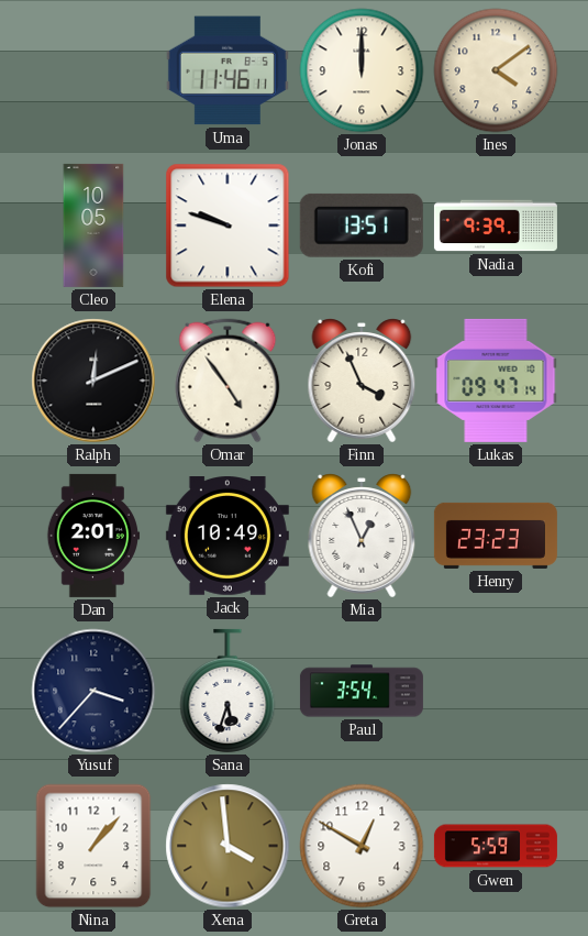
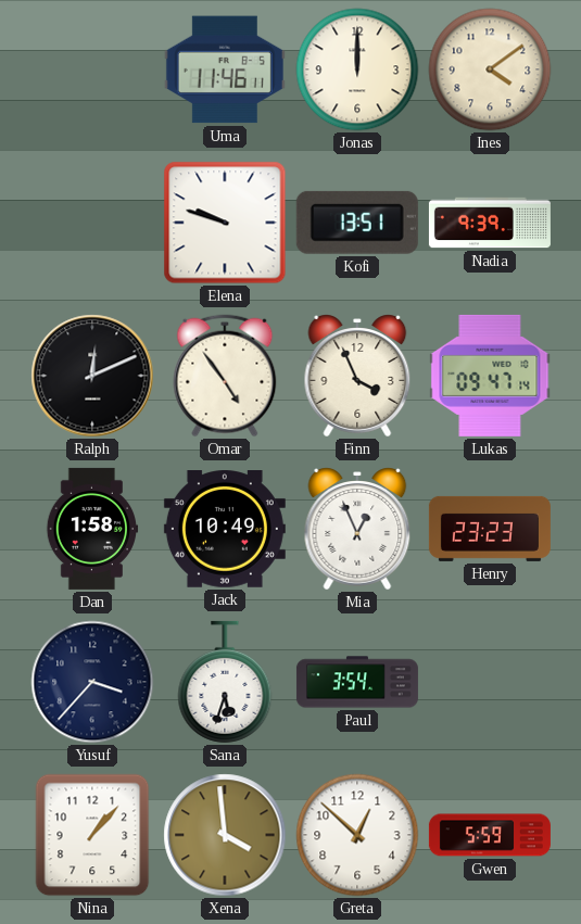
Cleo: 10:05 -> none
Dan: 2:01 -> 1:58
Greta: 12:50 -> 12:52
